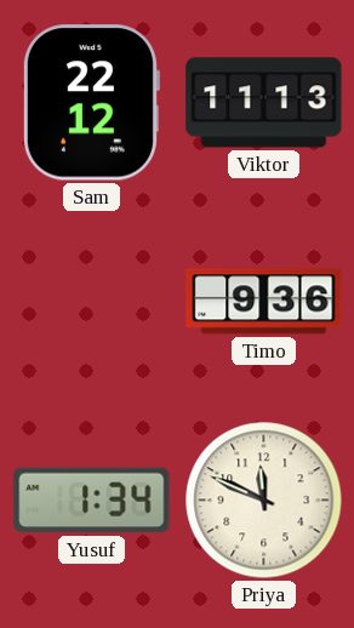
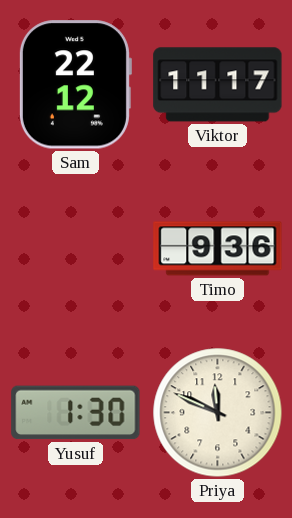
Viktor: 11:13 -> 11:17
Yusuf: 1:34 -> 1:30
